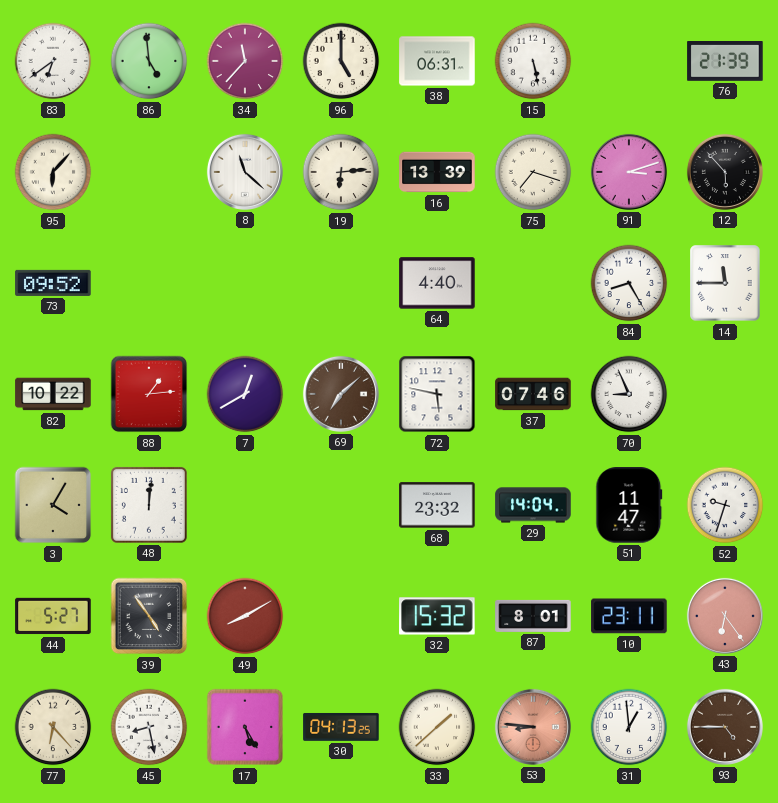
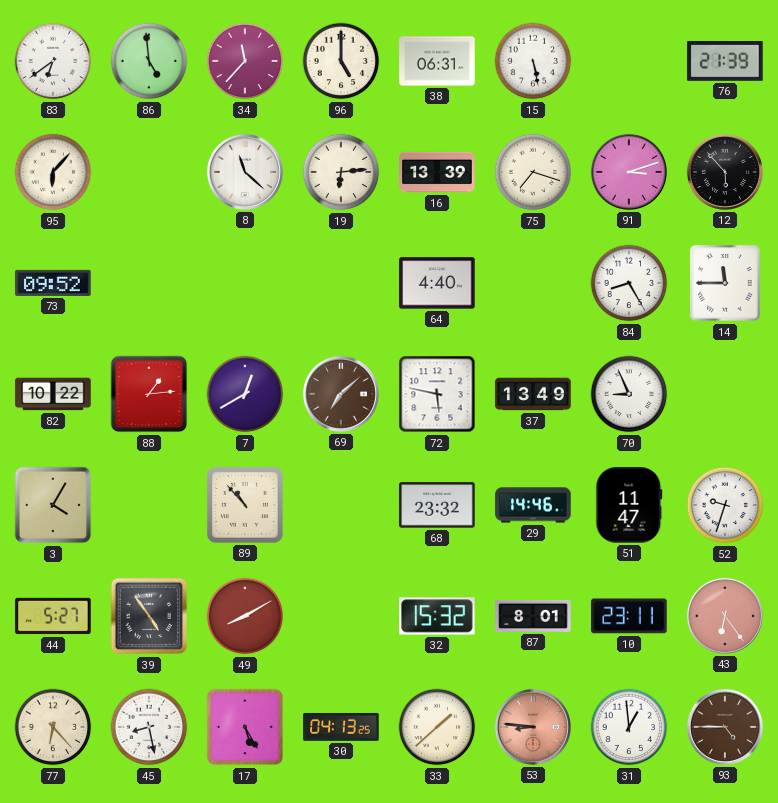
37: 07:46 -> 13:49
48: 12:01 -> none
89: none -> 10:53
29: 14:04 -> 14:46
